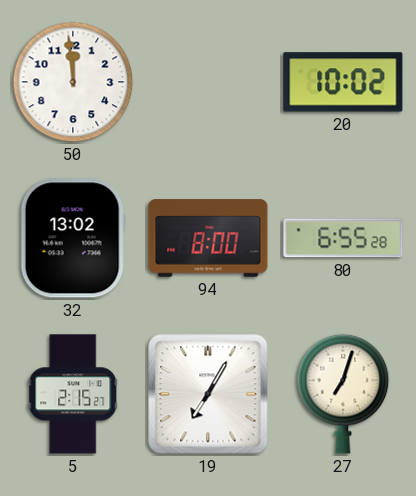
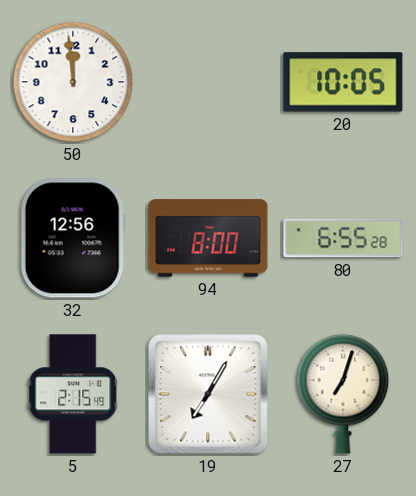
20: 10:02 -> 10:05
32: 13:02 -> 12:56
5: 2:15:27 -> 2:15:49
